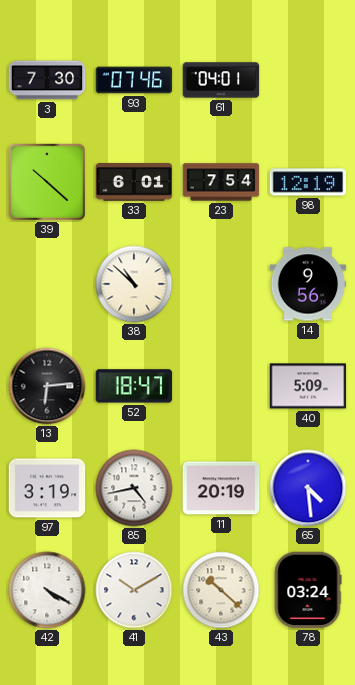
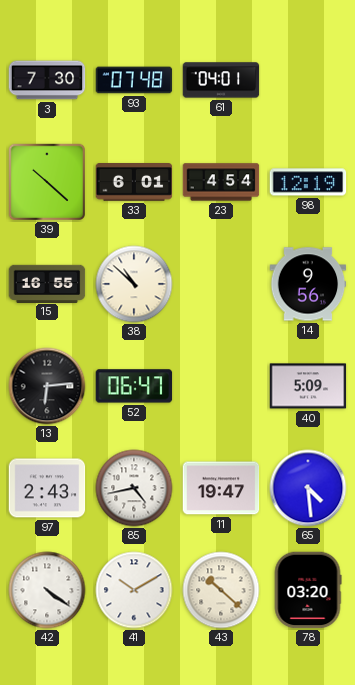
93: 07:46 -> 07:48
23: 7:54 -> 4:54
15: none -> 16:55
52: 18:47 -> 06:47
97: 3:19 -> 2:43
11: 20:19 -> 19:47
42: 4:20 -> 4:21
78: 03:24 -> 03:20
